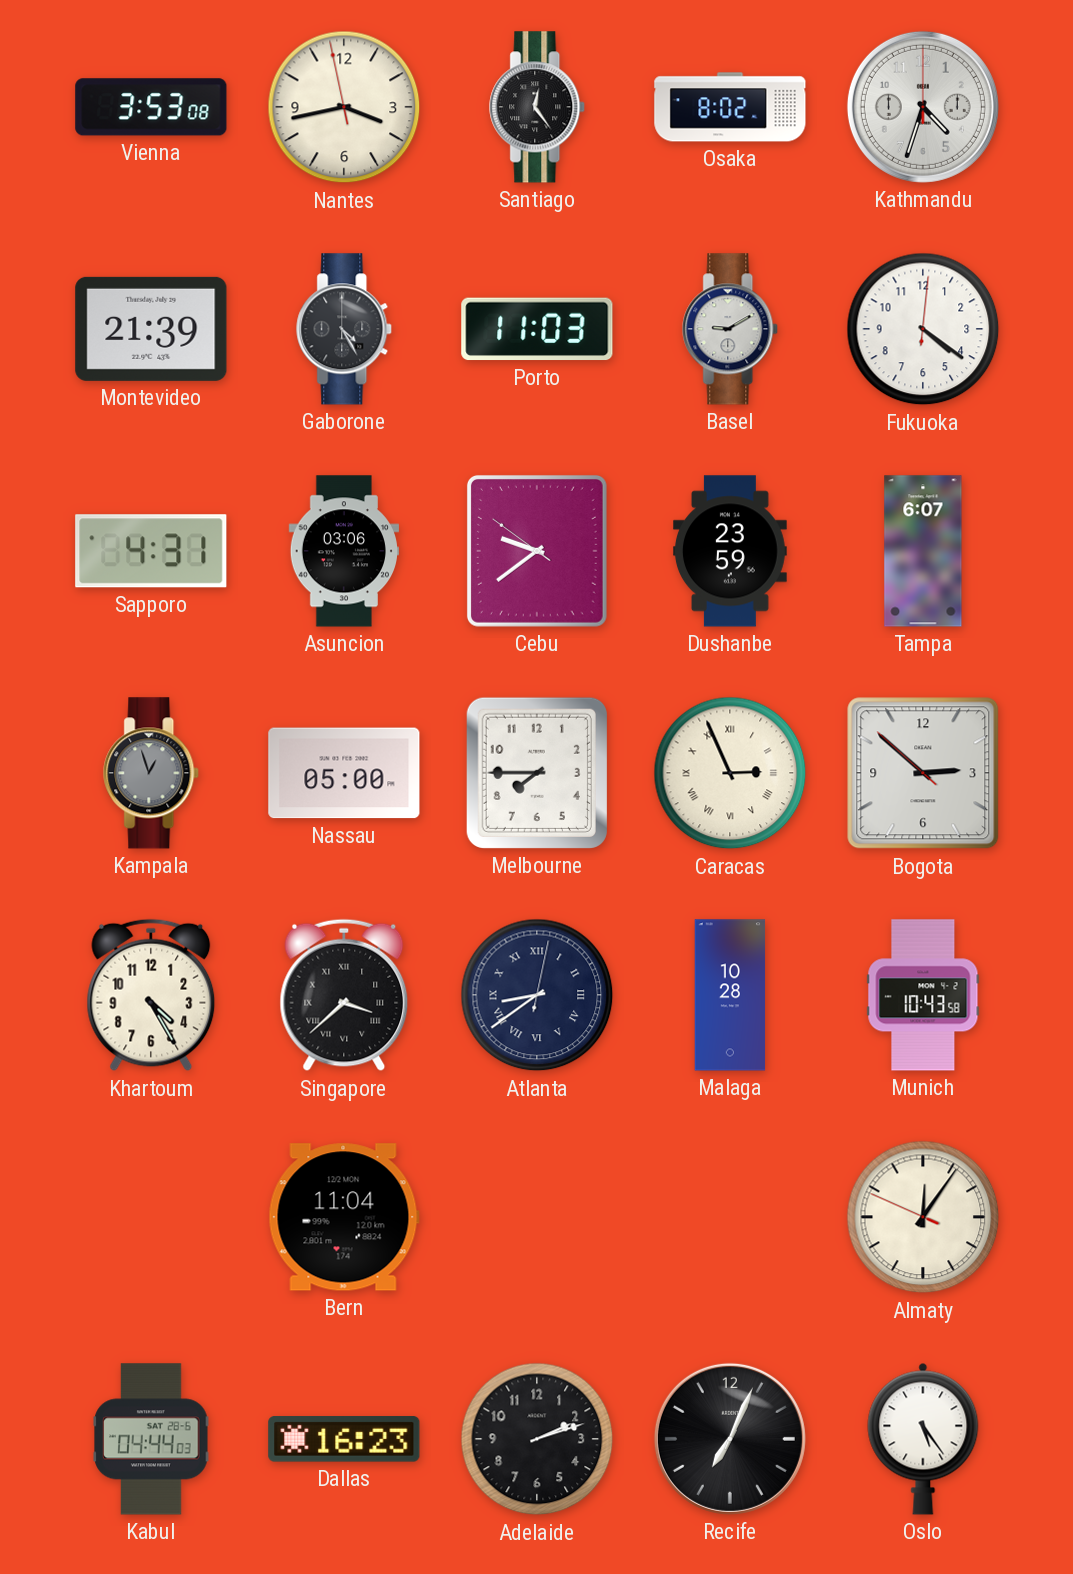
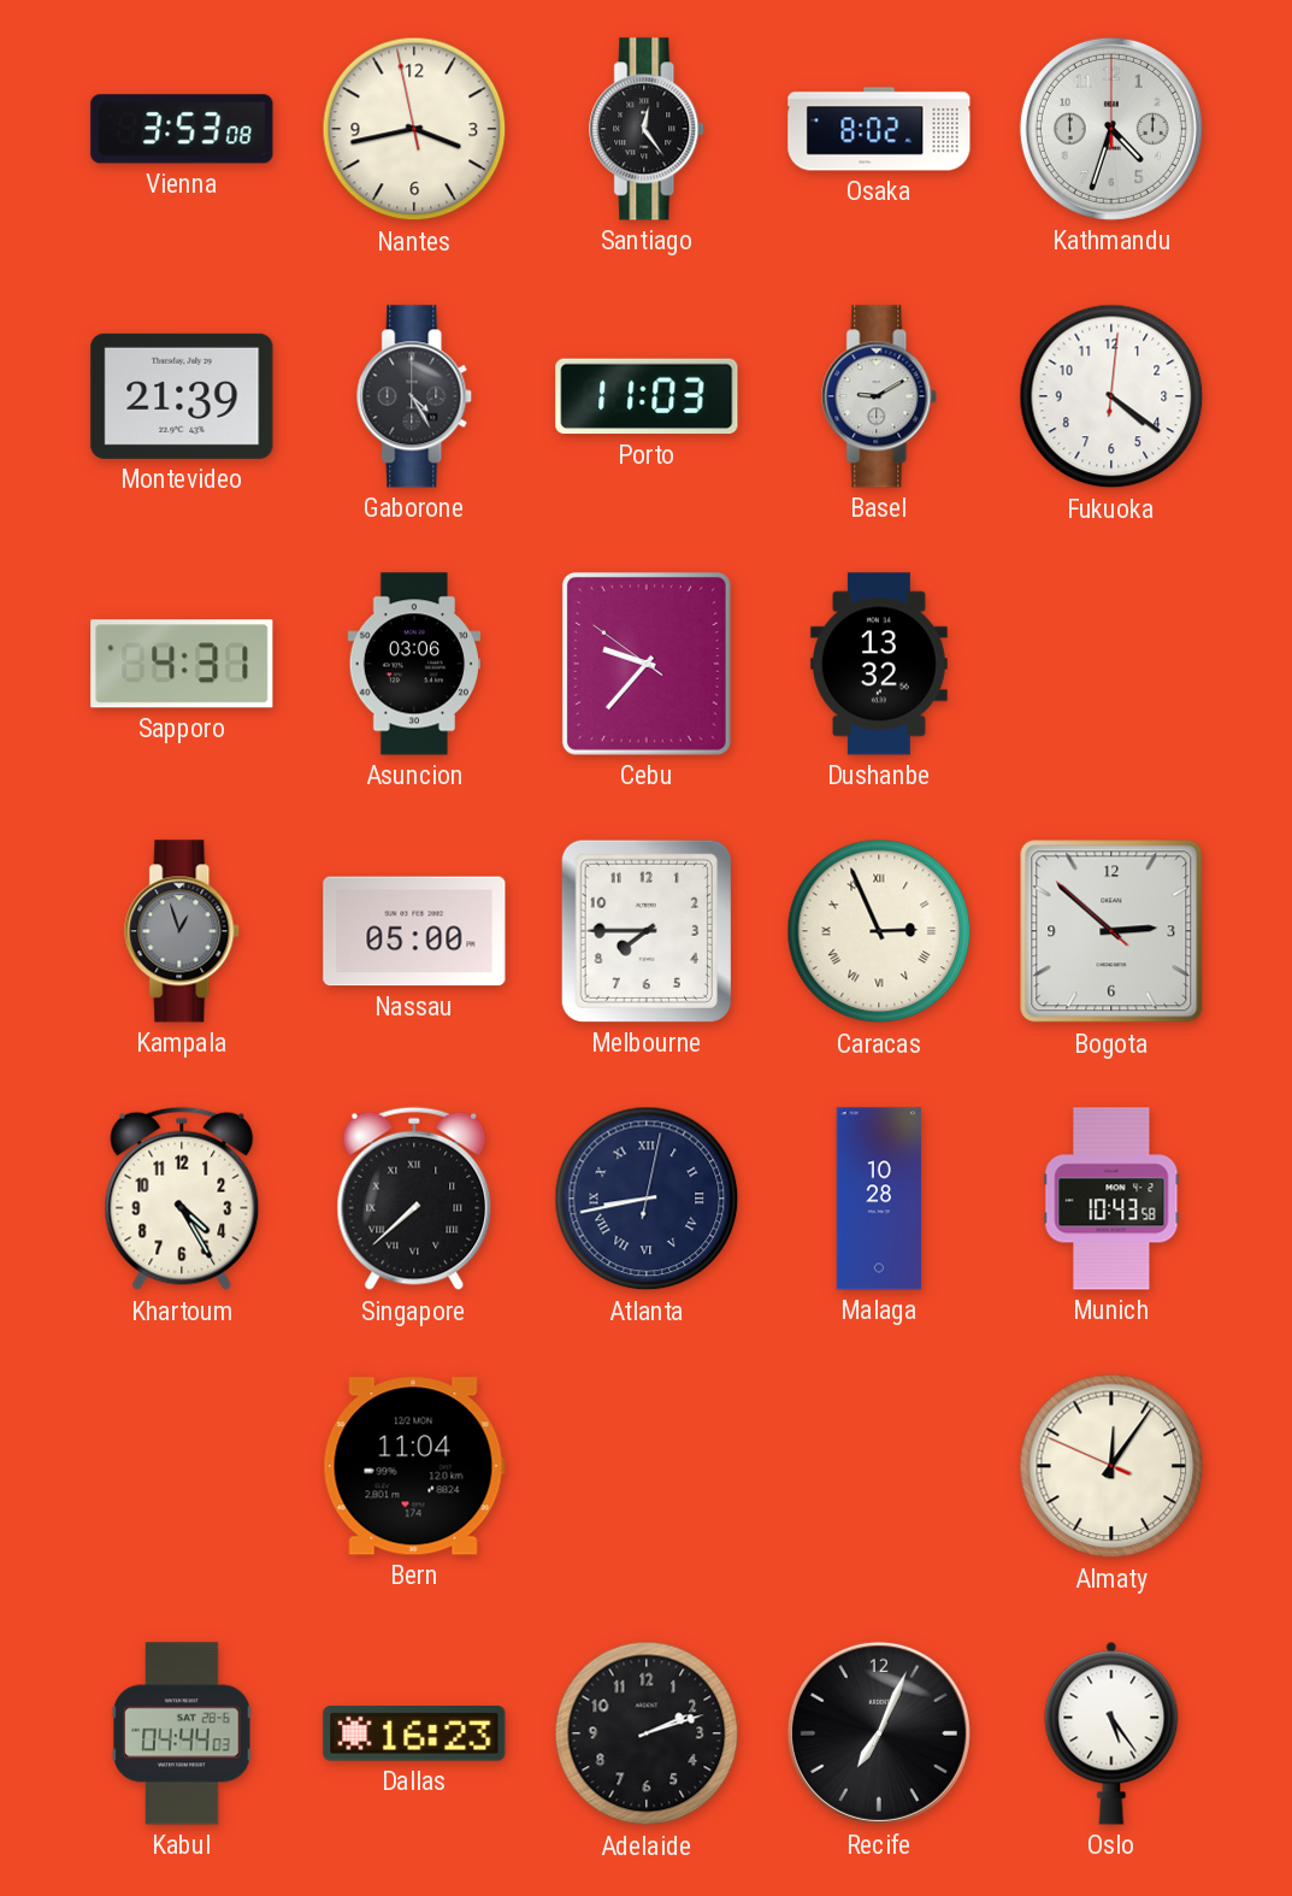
Cebu: 9:38 -> 9:36
Dushanbe: 23:59 -> 13:32
Tampa: 6:07 -> none
Singapore: 3:38 -> 7:38
Atlanta: 8:39 -> 8:43
